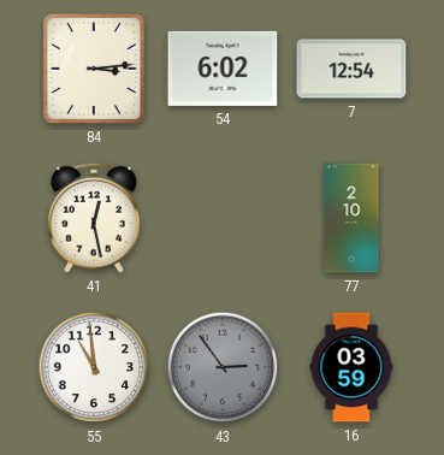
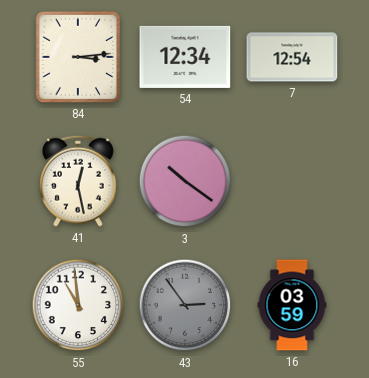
54: 6:02 -> 12:34
3: none -> 10:21
77: 2:10 -> none
